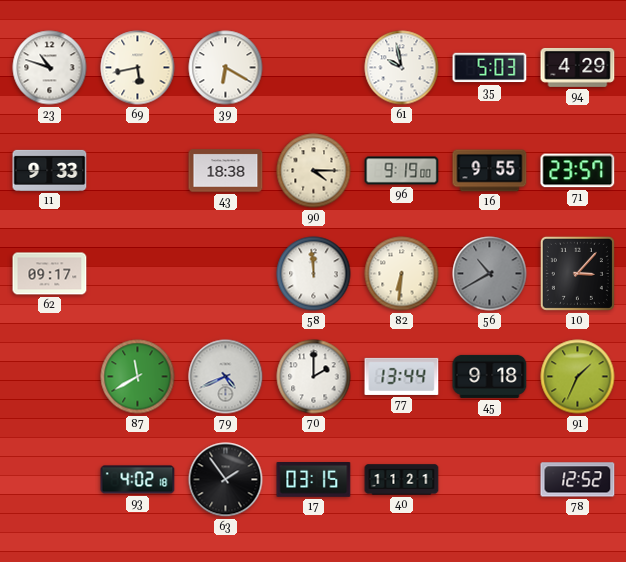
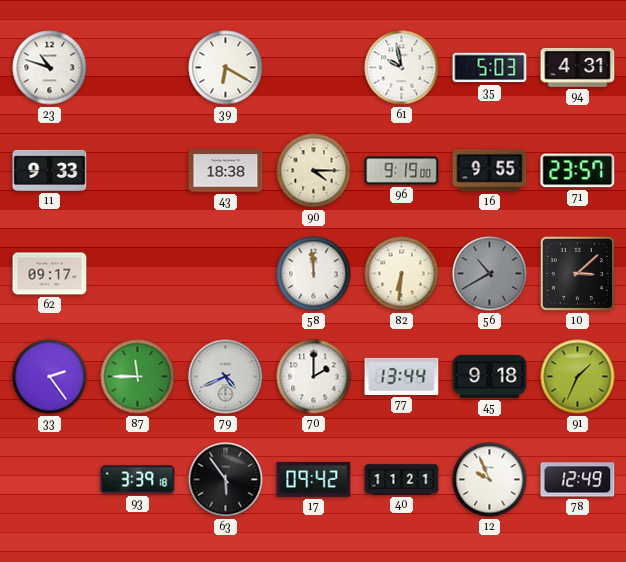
69: 5:43 -> none
94: 4:29 -> 4:31
10: 3:07 -> 3:08
33: none -> 2:24
87: 11:40 -> 11:45
93: 4:02 -> 3:39
63: 1:54 -> 5:54
17: 03:15 -> 09:42
12: none -> 9:56
78: 12:52 -> 12:49
